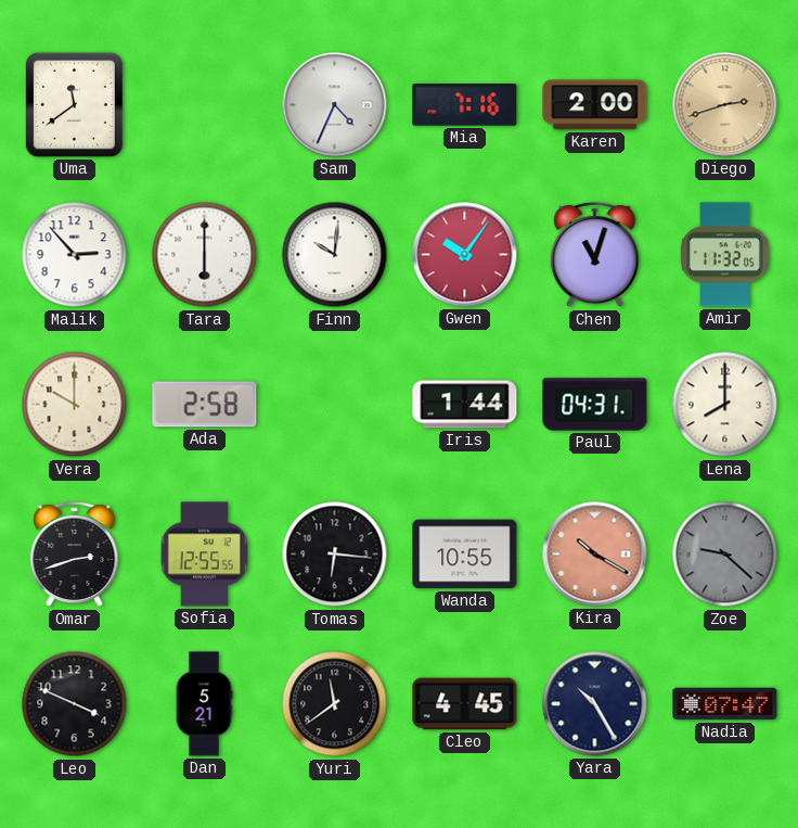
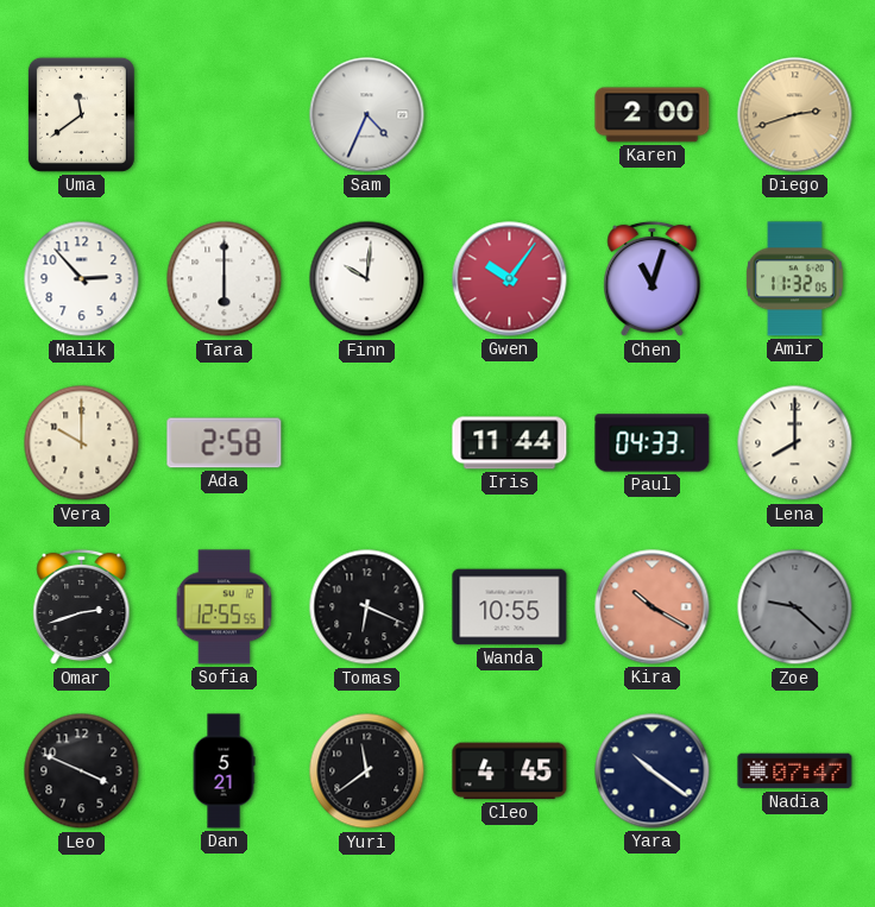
Mia: 7:16 -> none
Iris: 1:44 -> 11:44
Paul: 04:31 -> 04:33
Tomas: 6:16 -> 6:19
Yara: 10:25 -> 10:21
